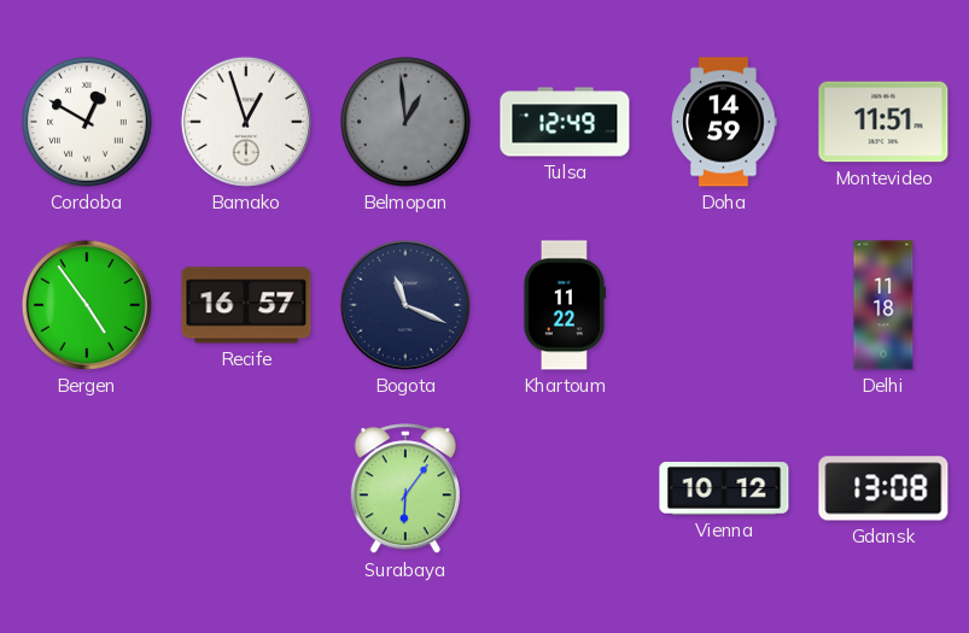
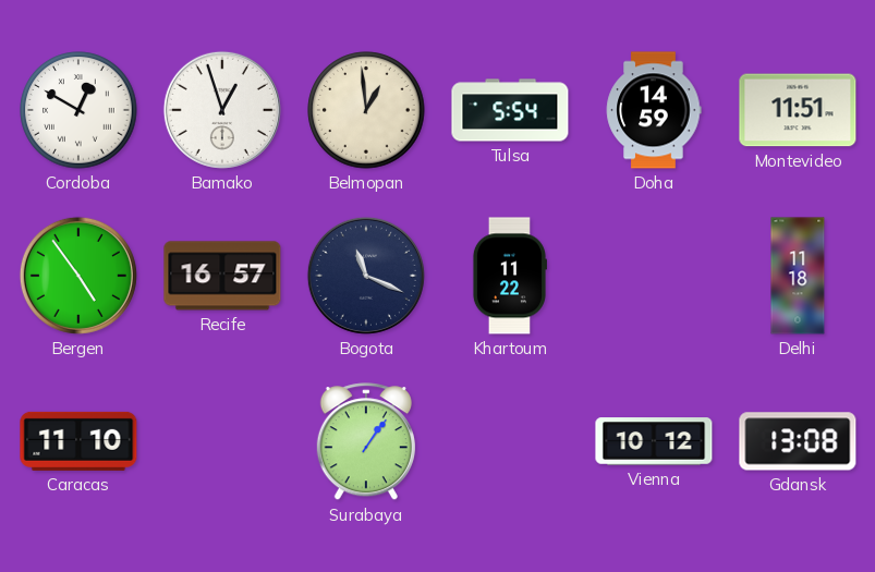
Belmopan dial: grey -> cream
Tulsa: 12:49 -> 5:54
Caracas: none -> 11:10
Surabaya: 6:06 -> 1:06
